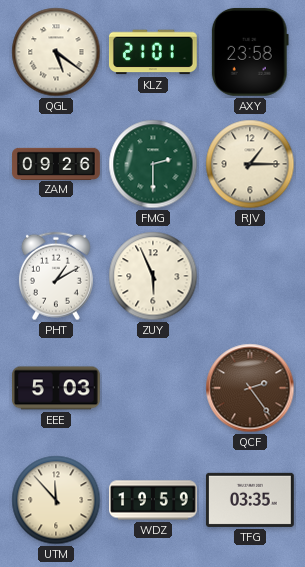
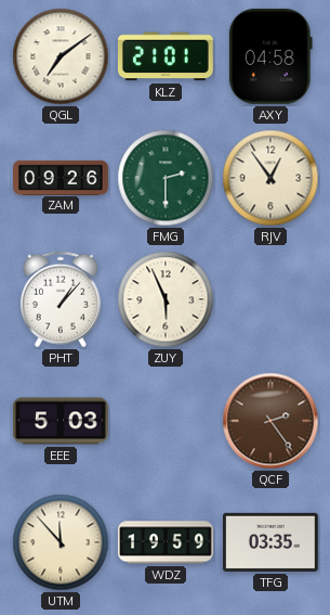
QGL: 5:21 -> 7:09
AXY: 23:58 -> 04:58
RJV: 1:15 -> 12:54
PHT: 1:10 -> 1:07
